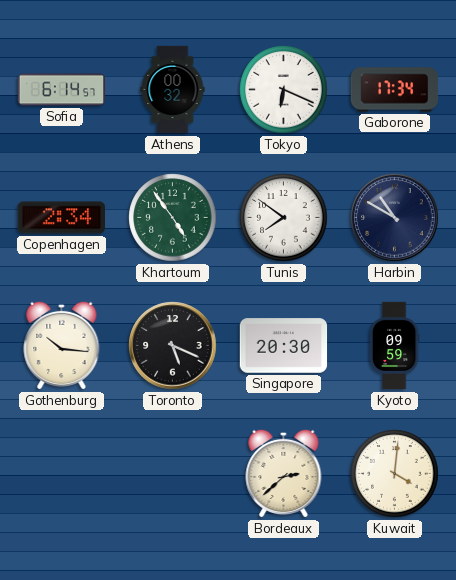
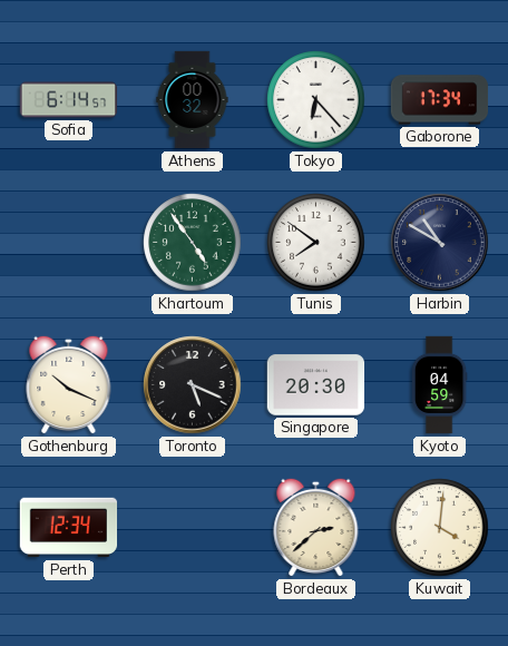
Tokyo: 6:19 -> 6:23
Copenhagen: 2:34 -> none
Gothenburg: 10:16 -> 10:19
Kyoto: 09:59 -> 04:59
Perth: none -> 12:34
